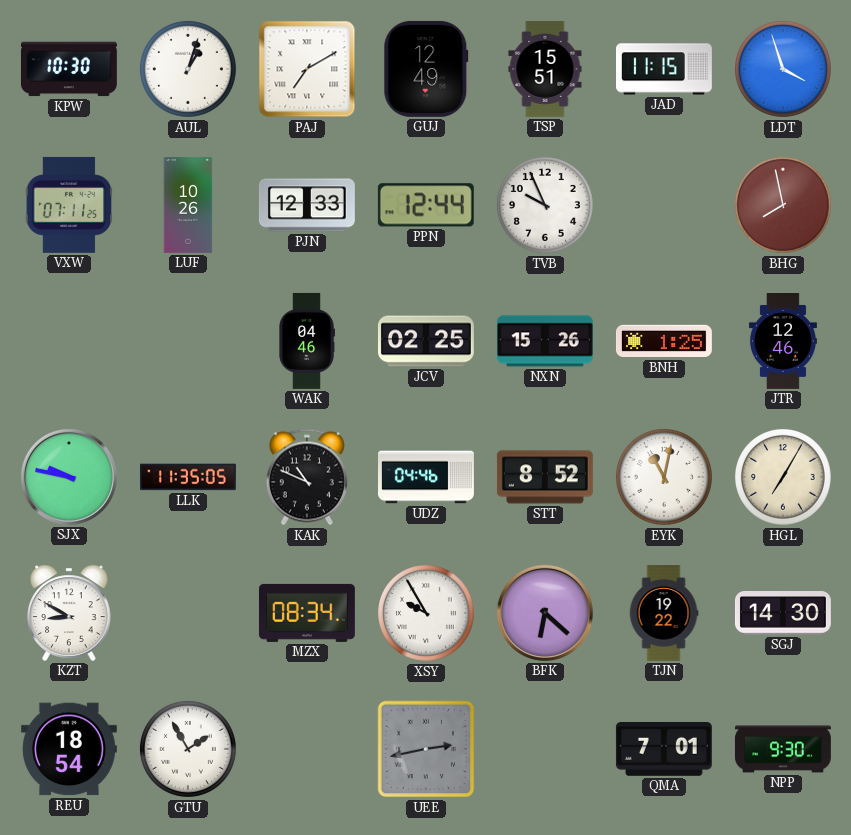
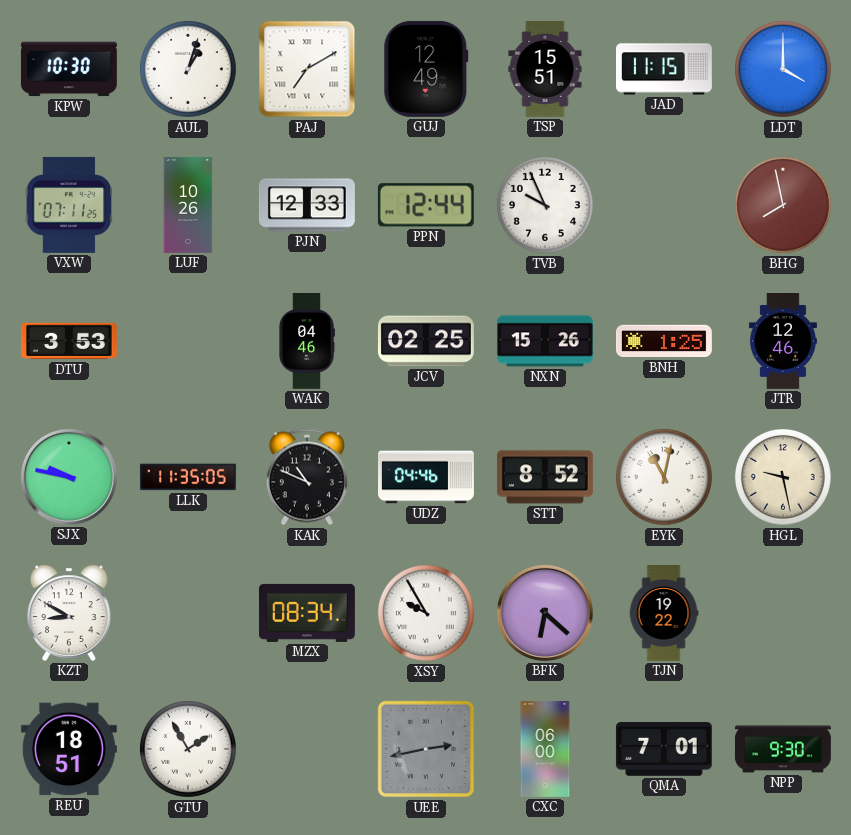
LDT: 3:57 -> 4:00
DTU: none -> 3:53
HGL: 7:05 -> 9:28
SGJ: 14:30 -> none
REU: 18:54 -> 18:51
CXC: none -> 06:00
